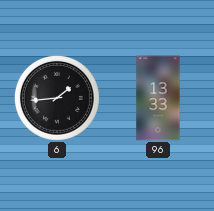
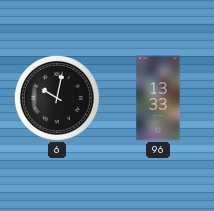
6: 1:44 -> 10:02
